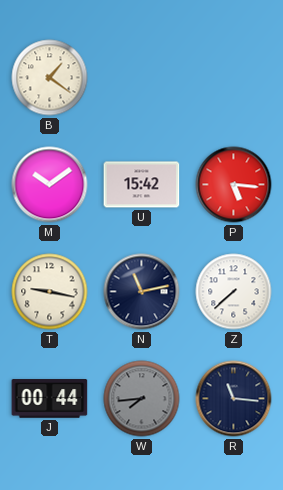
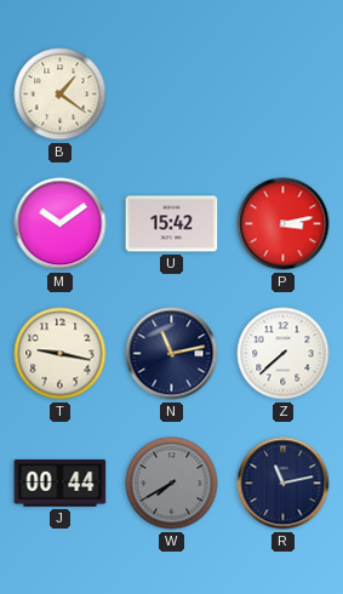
P: 5:16 -> 3:13
W: 7:44 -> 7:40
R: 11:16 -> 11:13
